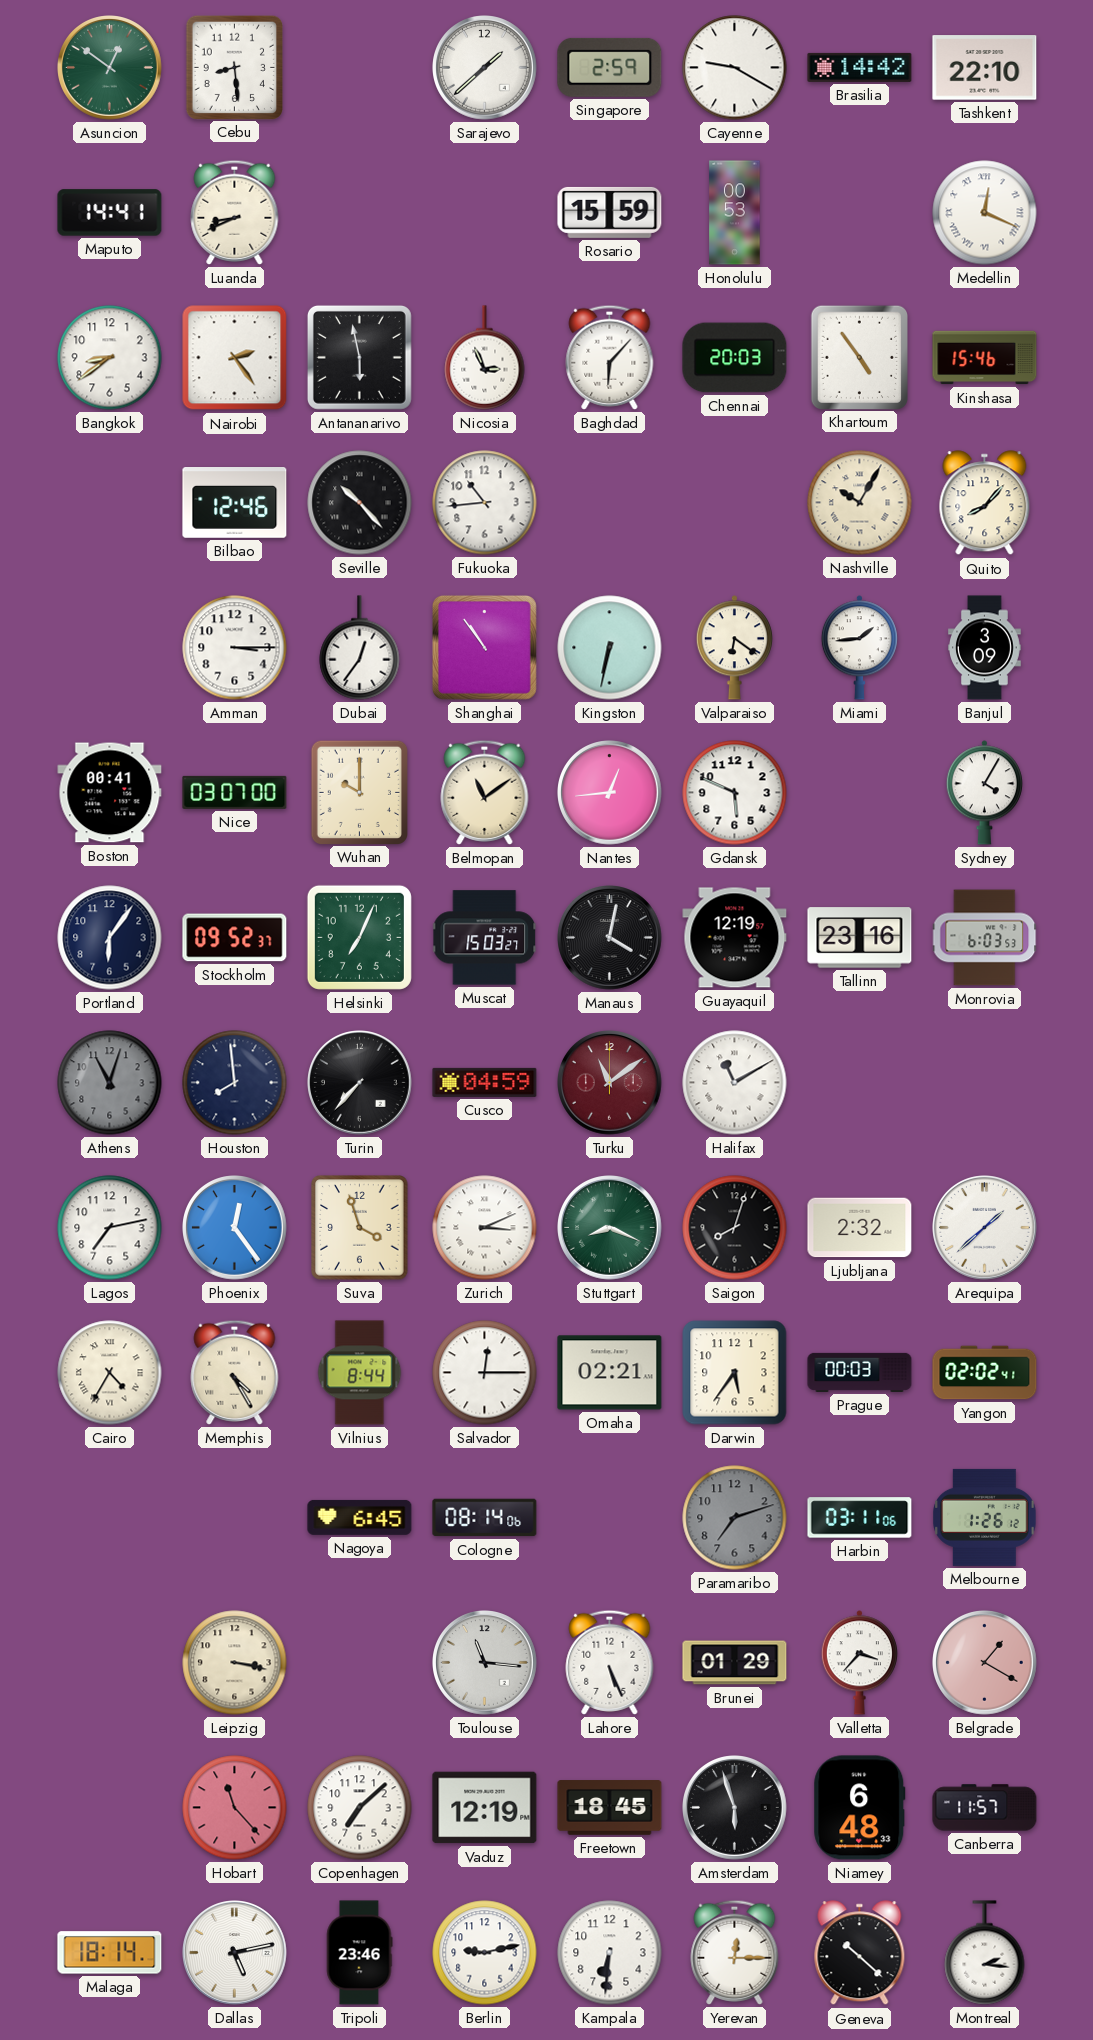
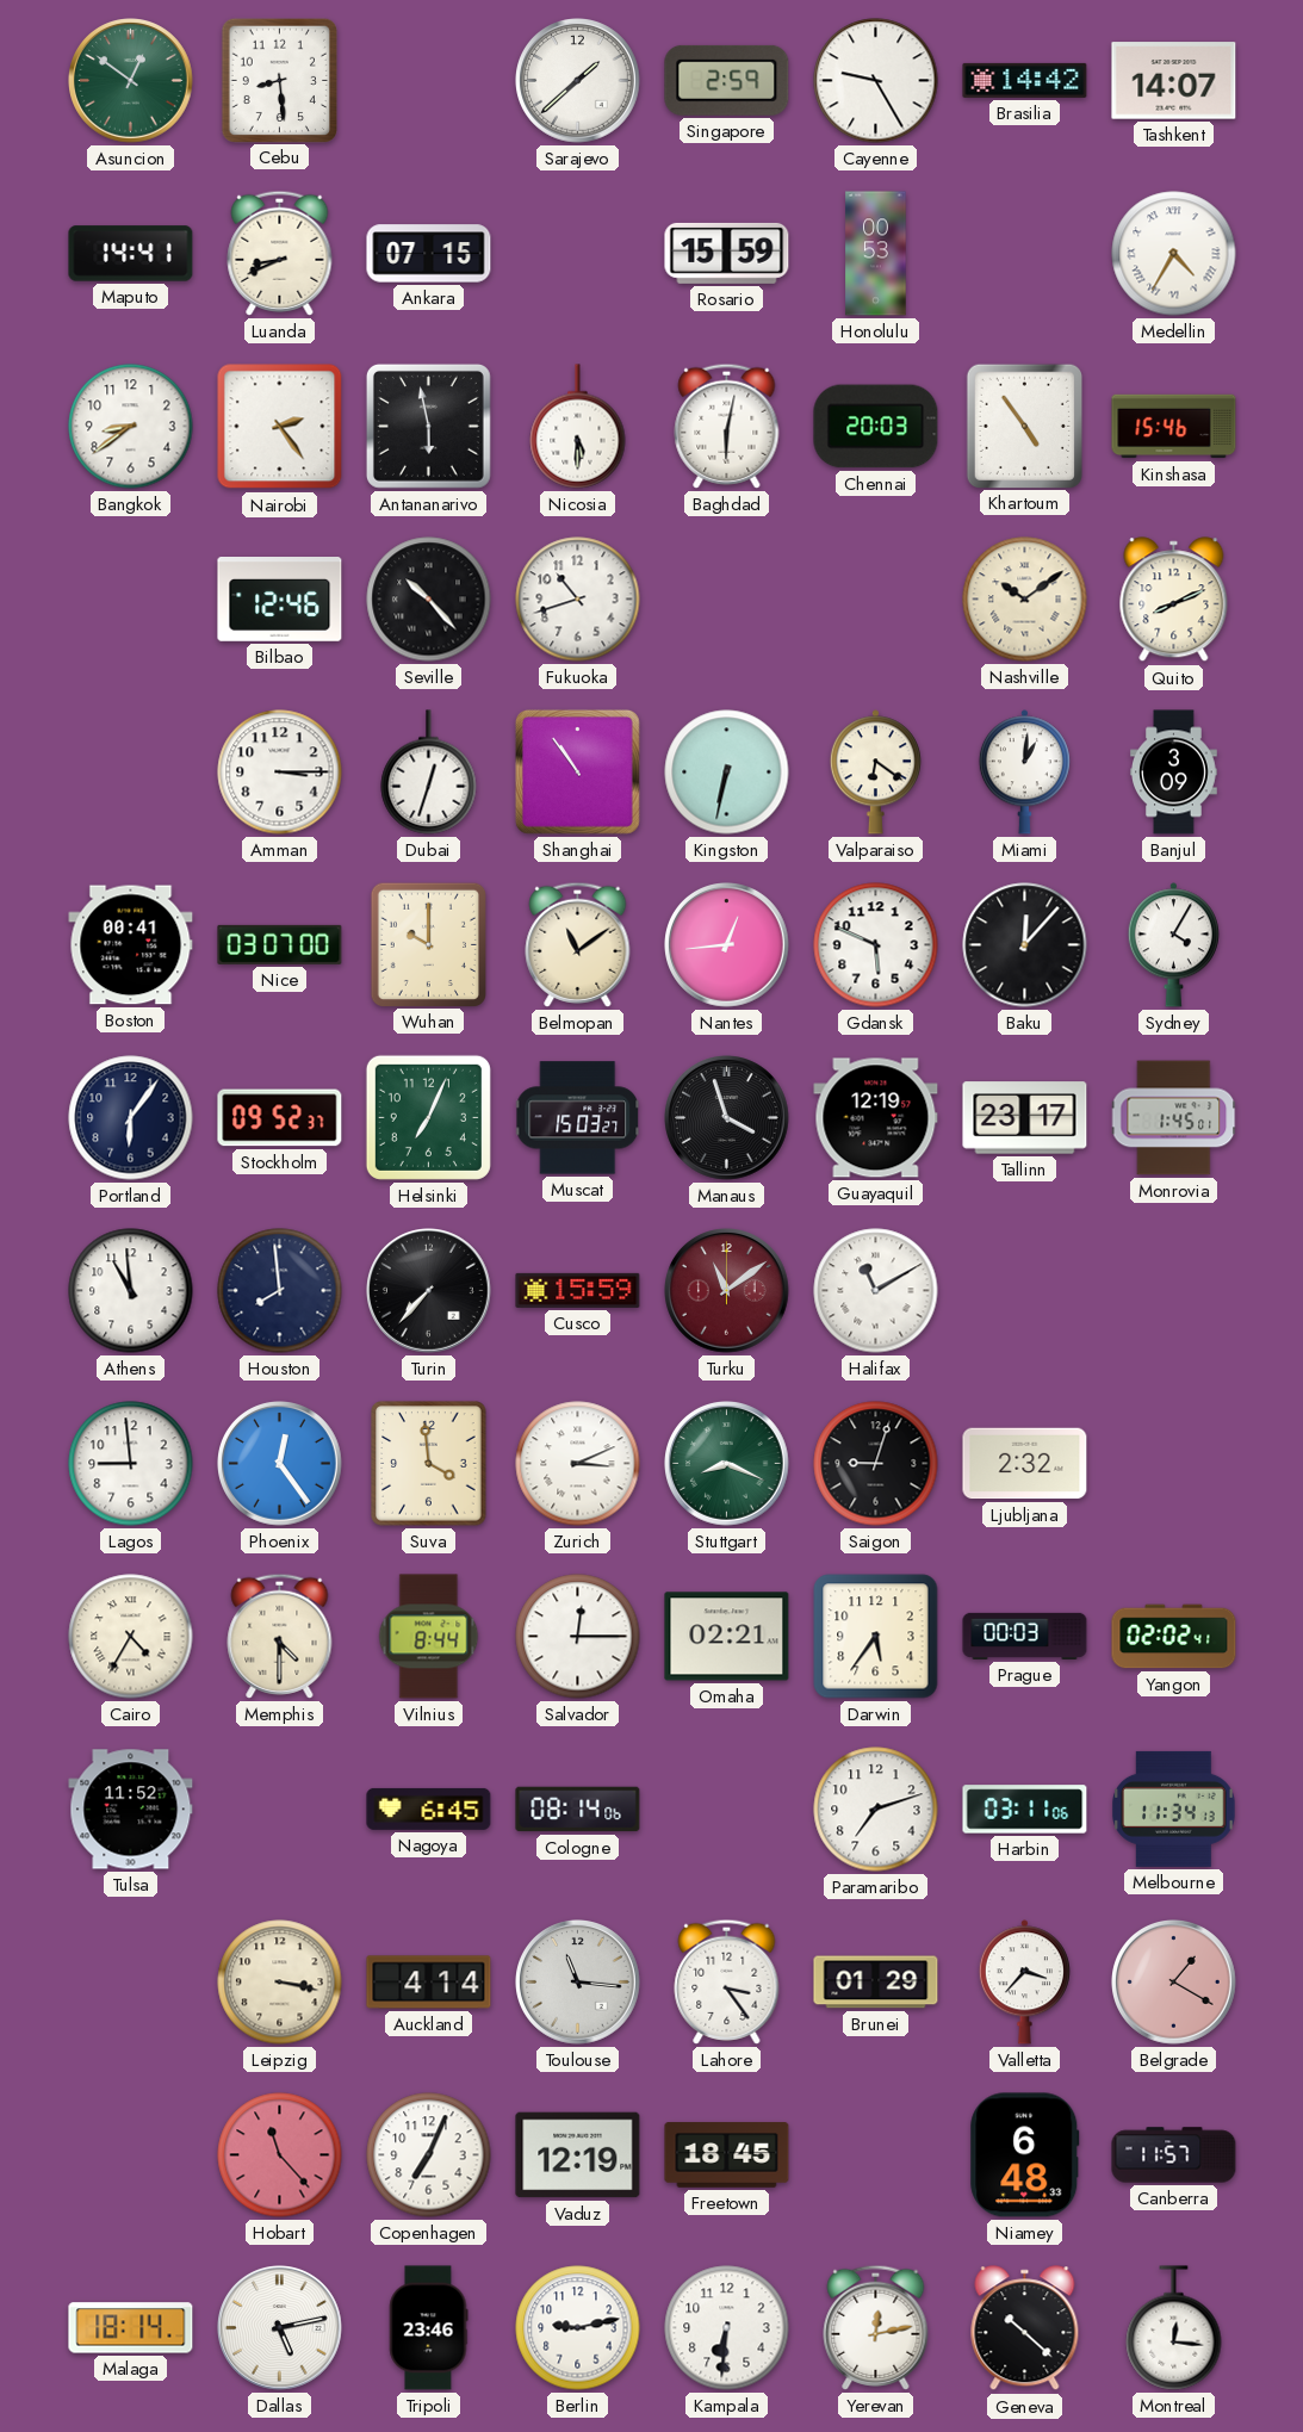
Cayenne: 9:20 -> 9:25
Tashkent: 22:10 -> 14:07
Ankara: none -> 07:15
Medellin: 12:19 -> 4:35
Nicosia: 2:56 -> 5:30
Baghdad: 6:07 -> 6:02
Fukuoka: 10:44 -> 10:42
Nashville: 10:05 -> 10:09
Quito: 8:07 -> 8:11
Dubai: 12:36 -> 12:33
Miami: 1:44 -> 1:01
Baku: none -> 12:07
Manaus: 4:02 -> 3:57
Tallinn: 23:16 -> 23:17
Monrovia: 6:03 -> 1:45
Athens: 11:03 -> 10:59
Athens dial: grey -> white
Cusco: 04:59 -> 15:59
Lagos: 7:13 -> 8:59
Suva: 3:57 -> 3:59
Saigon: 8:03 -> 9:03
Arequipa: 1:38 -> none
Memphis: 4:25 -> 4:30
Tulsa: none -> 11:52
Paramaribo dial: grey -> white
Melbourne: 1:26 -> 11:34
Auckland: none -> 4:14
Lahore: 5:26 -> 3:24
Copenhagen: 7:08 -> 7:04
Amsterdam: 5:57 -> none
Yerevan: 12:15 -> 12:13
Montreal: 2:16 -> 12:16
